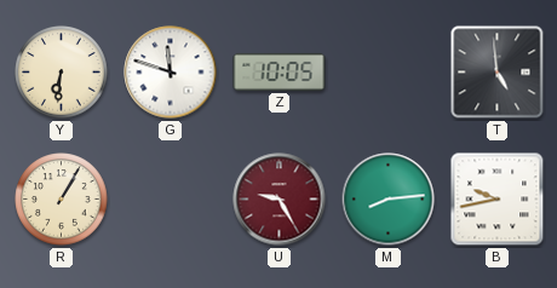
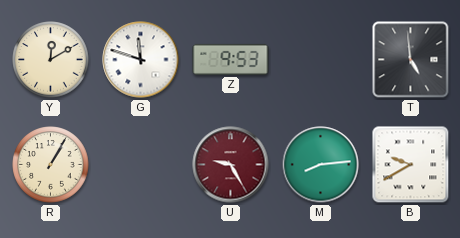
Y: 6:31 -> 12:10
Z: 10:05 -> 9:53
B: 9:43 -> 9:40
